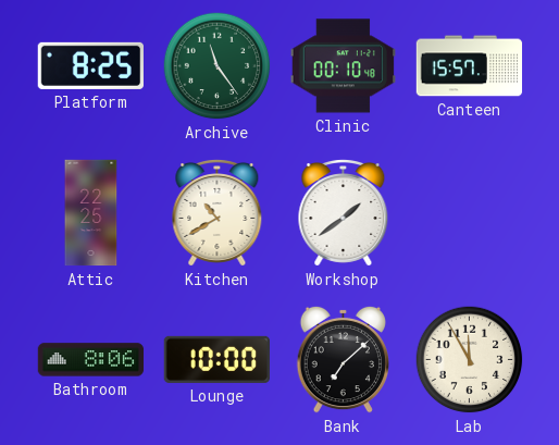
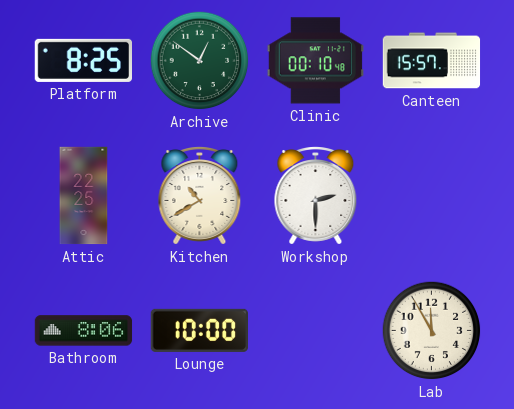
Archive: 11:24 -> 12:51
Workshop: 1:39 -> 2:30
Bank: 7:08 -> none
